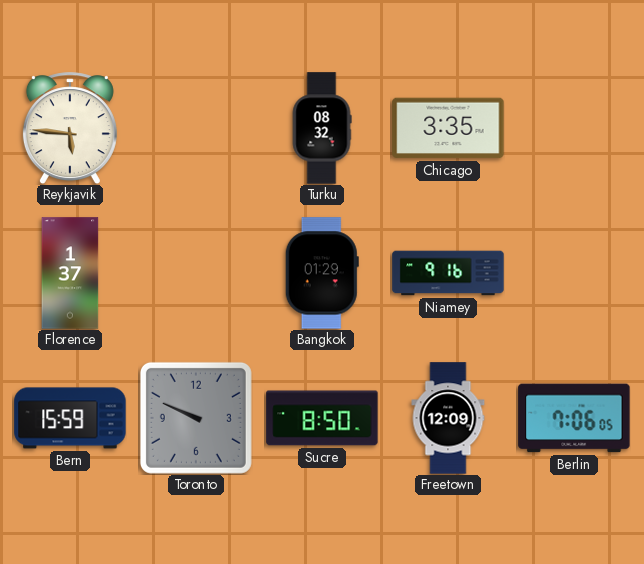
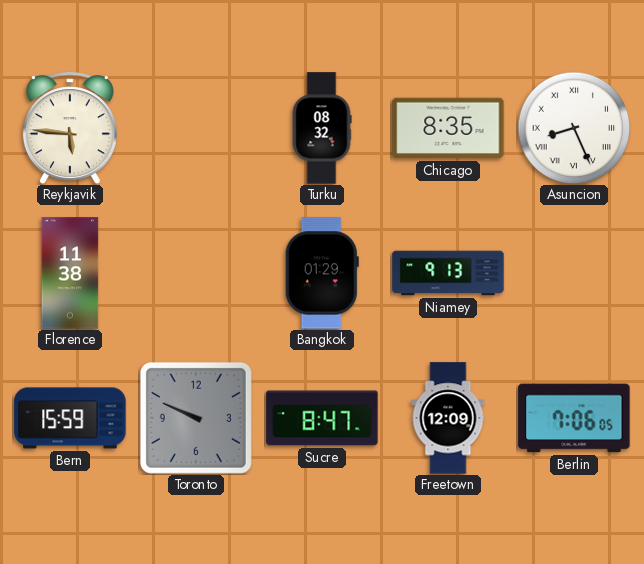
Chicago: 3:35 -> 8:35
Asuncion: none -> 8:26
Florence: 1:37 -> 11:38
Niamey: 9:16 -> 9:13
Sucre: 8:50 -> 8:47
